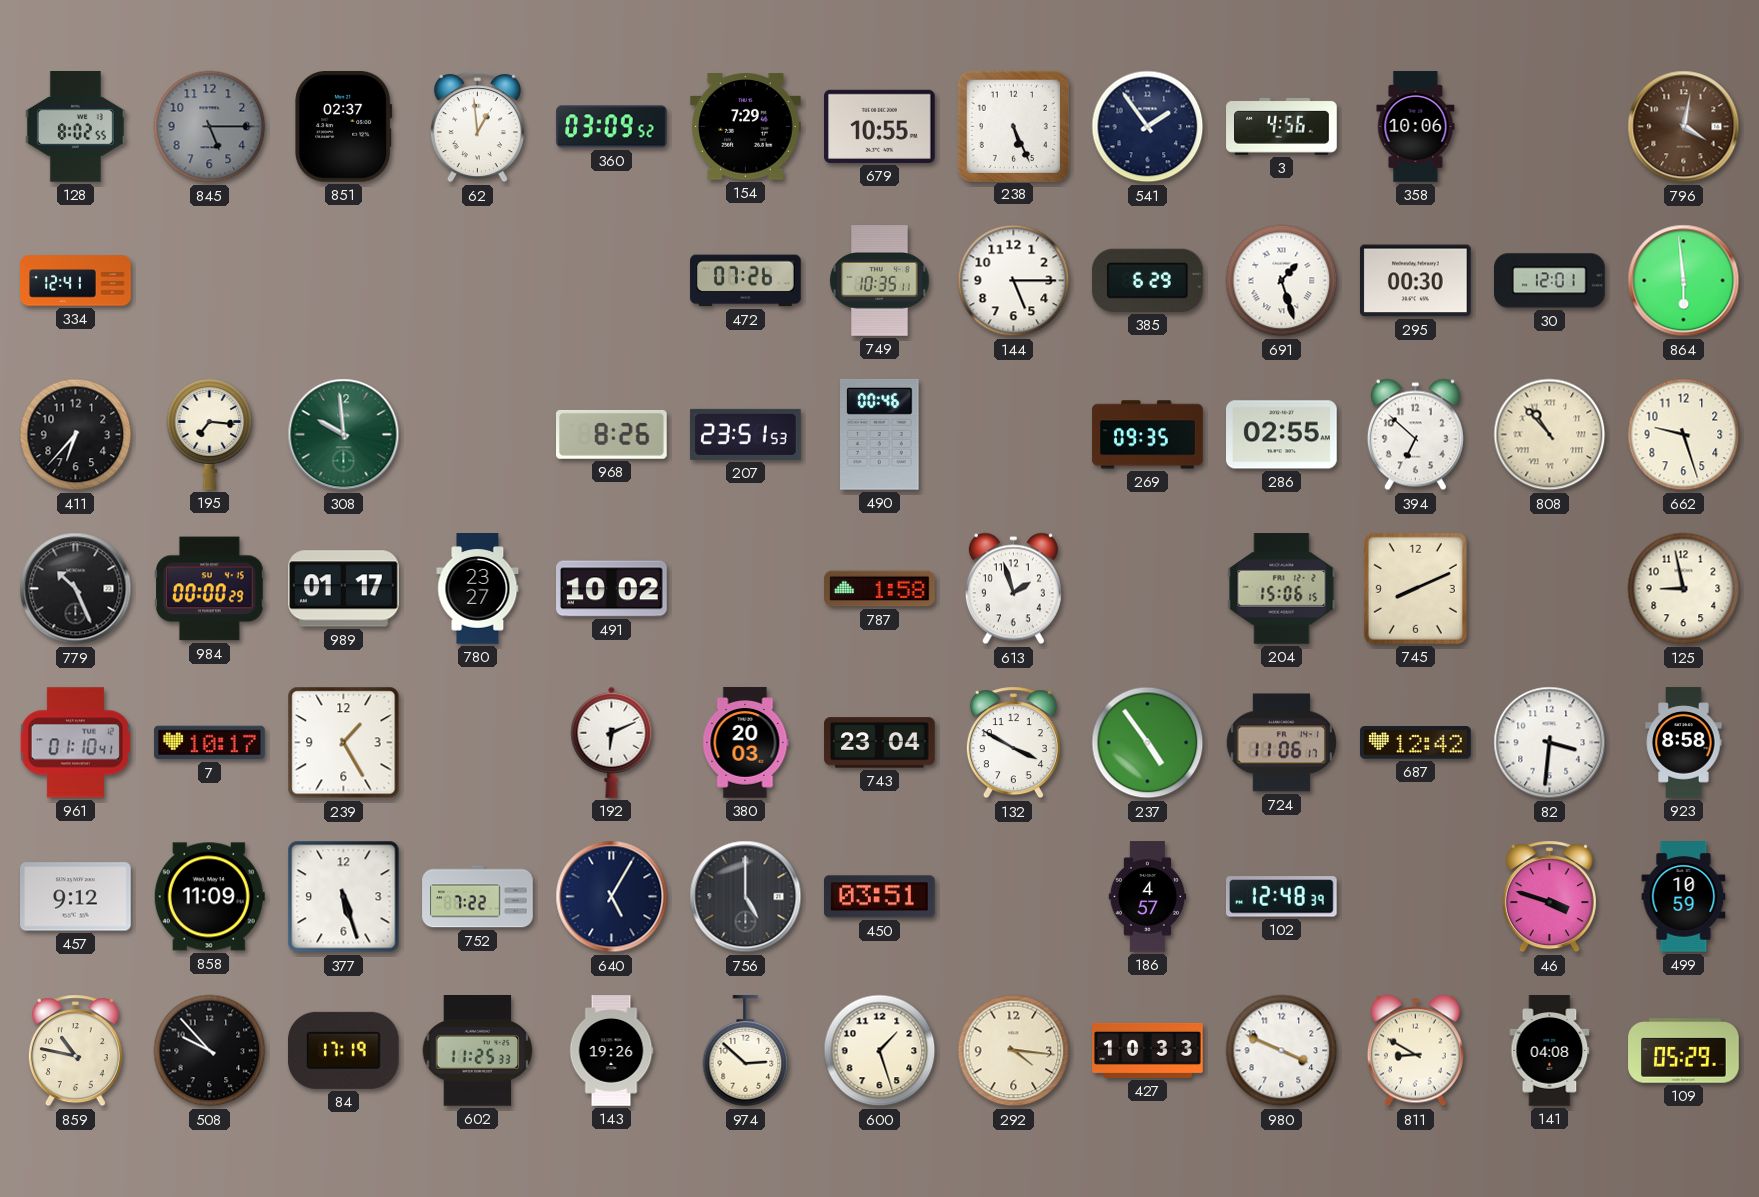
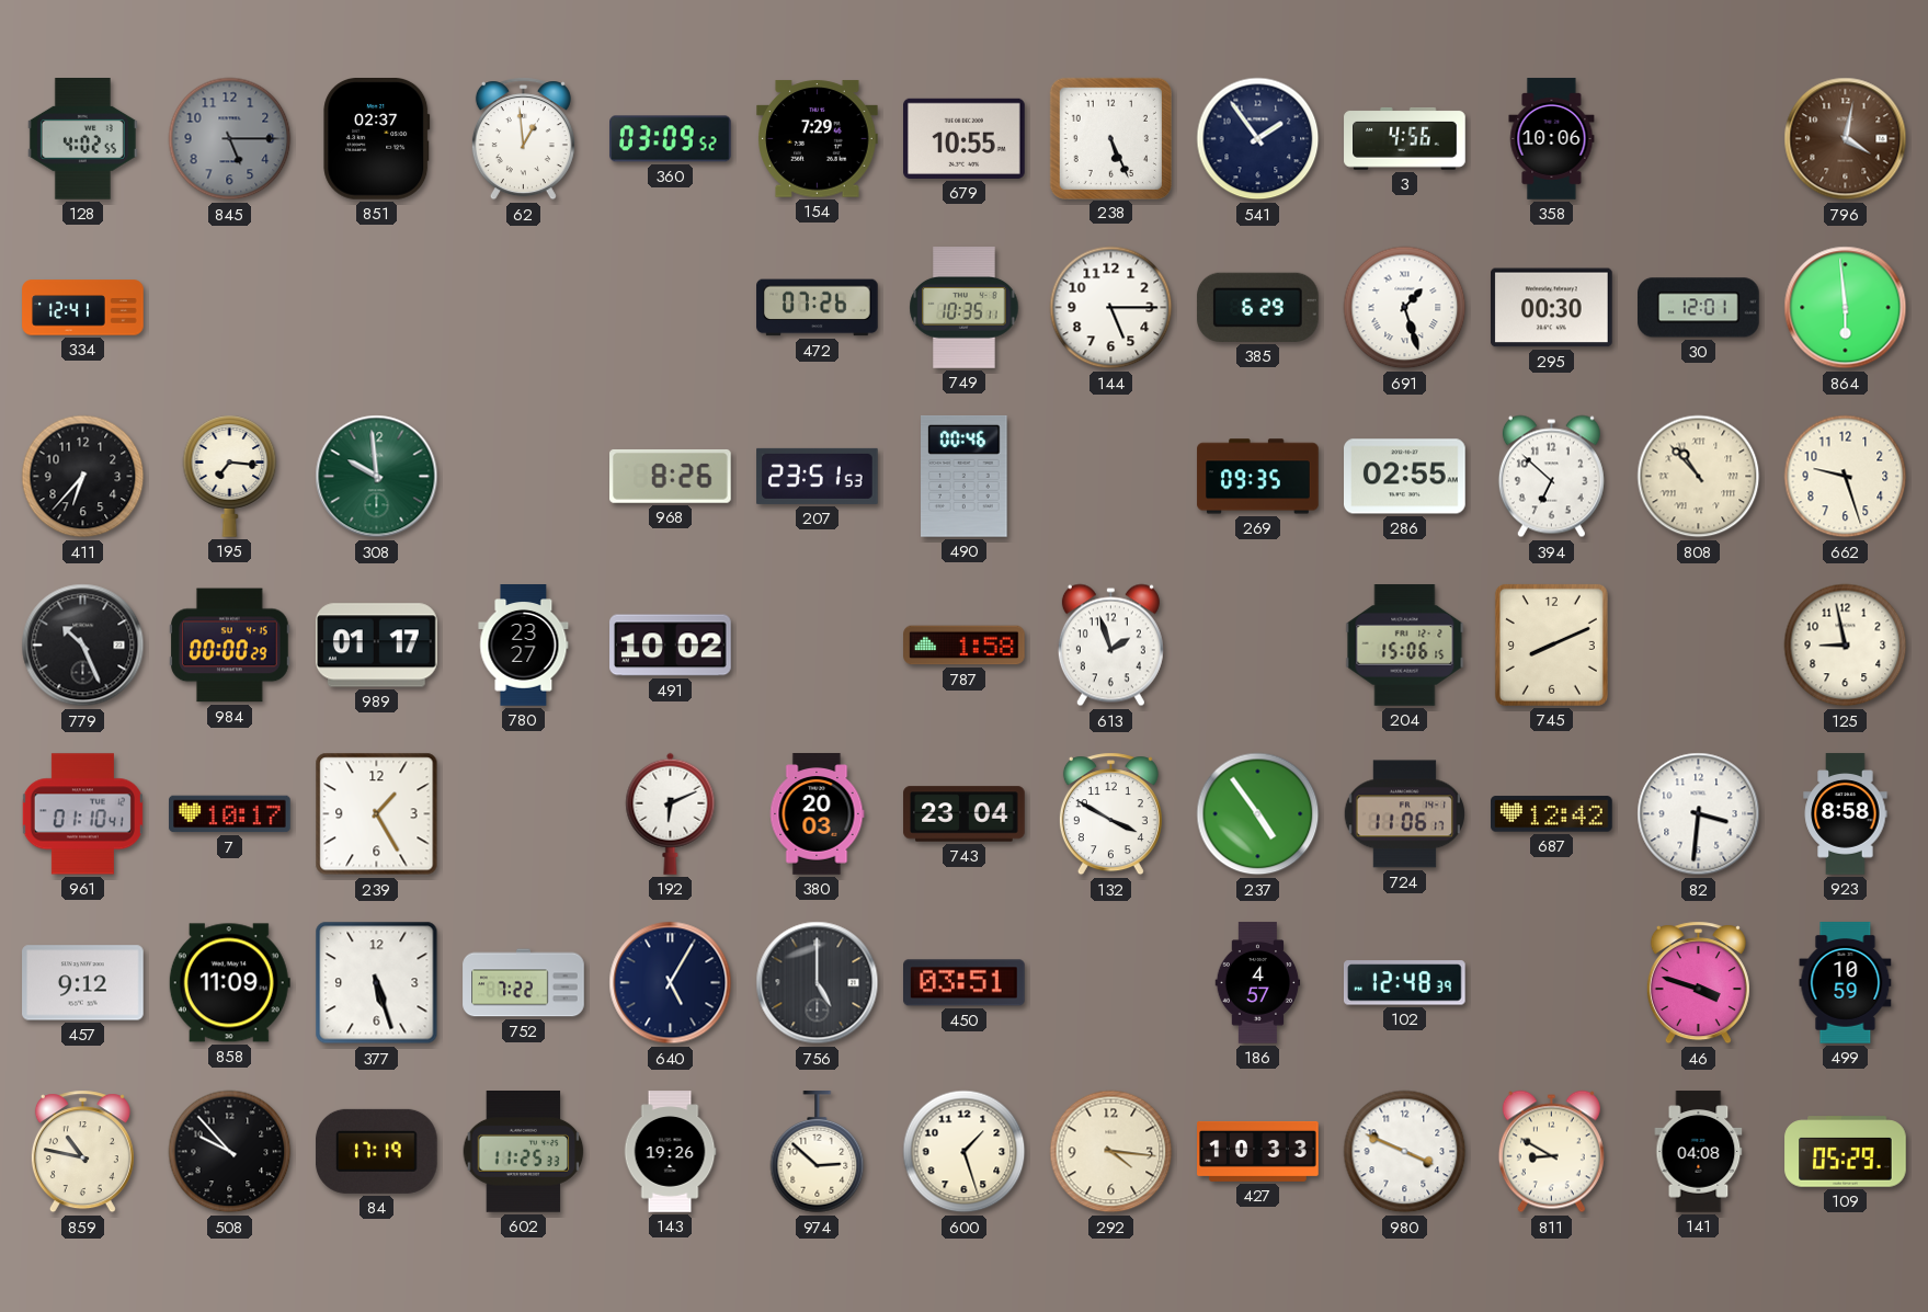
128: 8:02 -> 4:02
